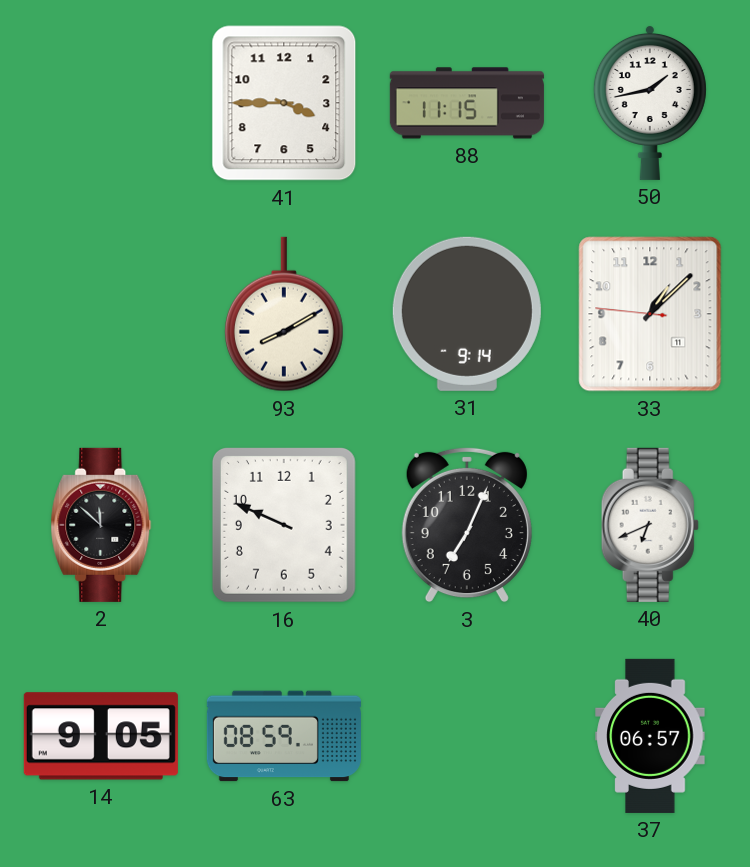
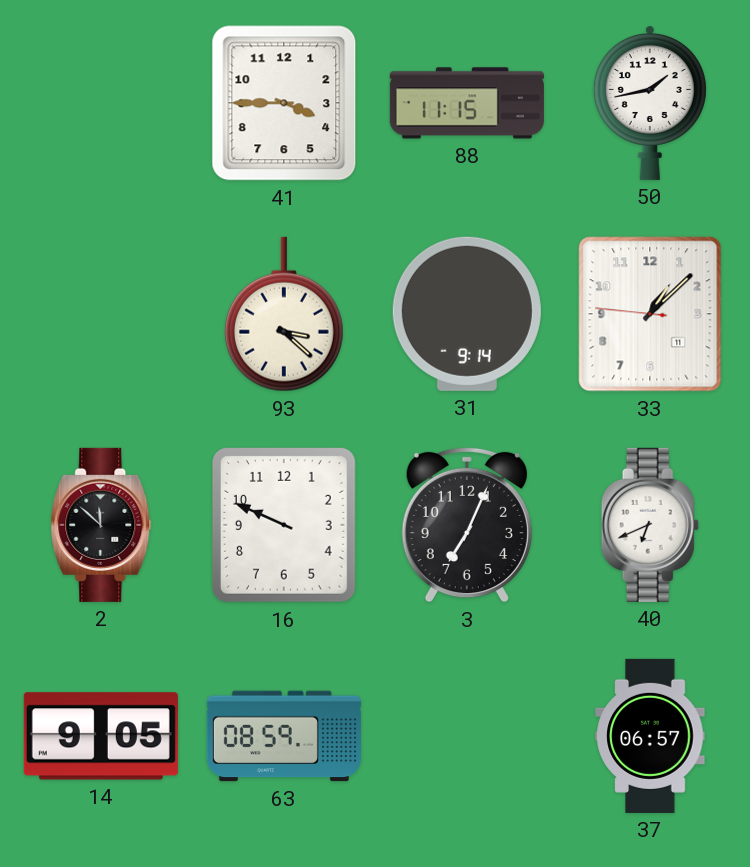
93: 8:10 -> 3:22
